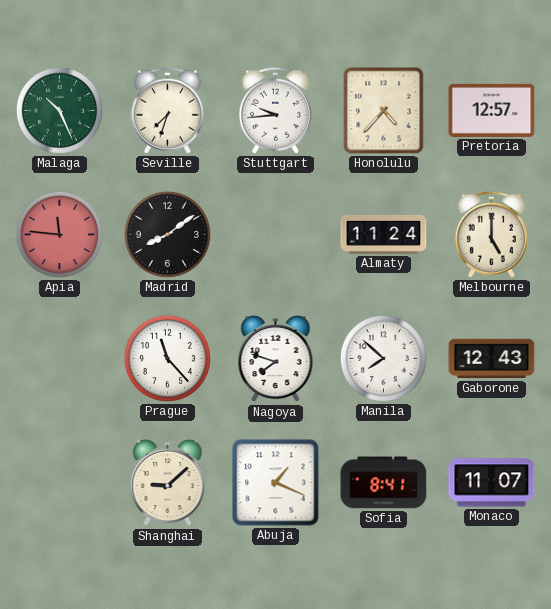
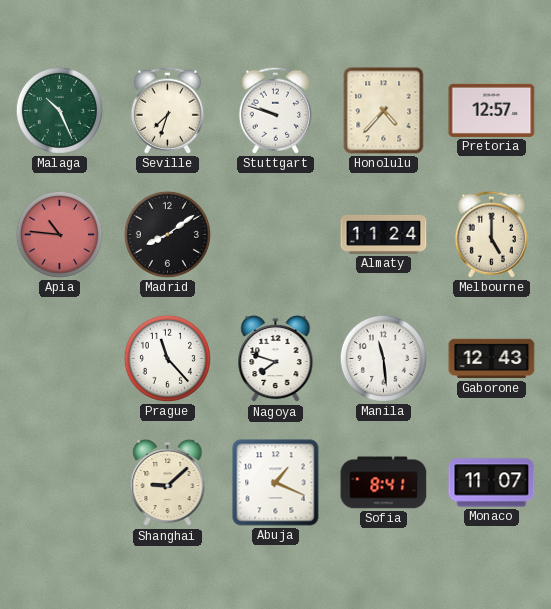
Stuttgart: 9:44 -> 9:48
Apia: 11:46 -> 10:46
Manila: 7:52 -> 11:29
